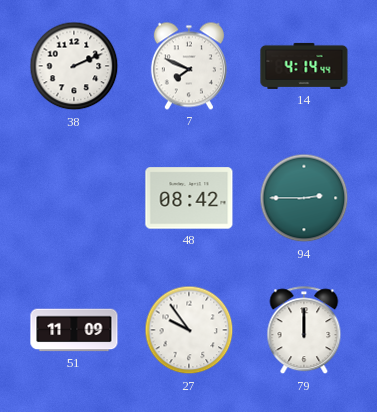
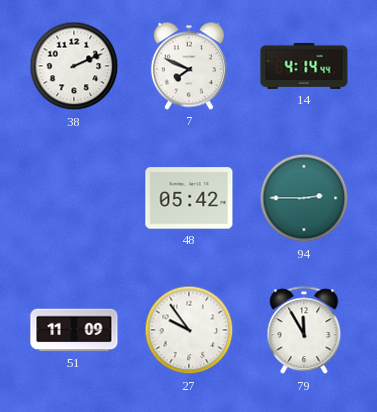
48: 08:42 -> 05:42
79: 12:00 -> 11:55
